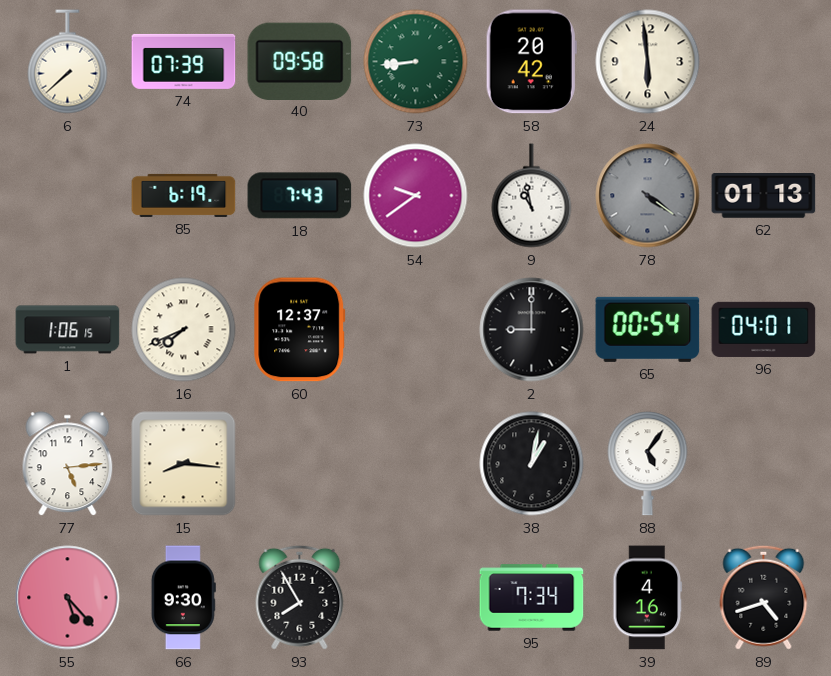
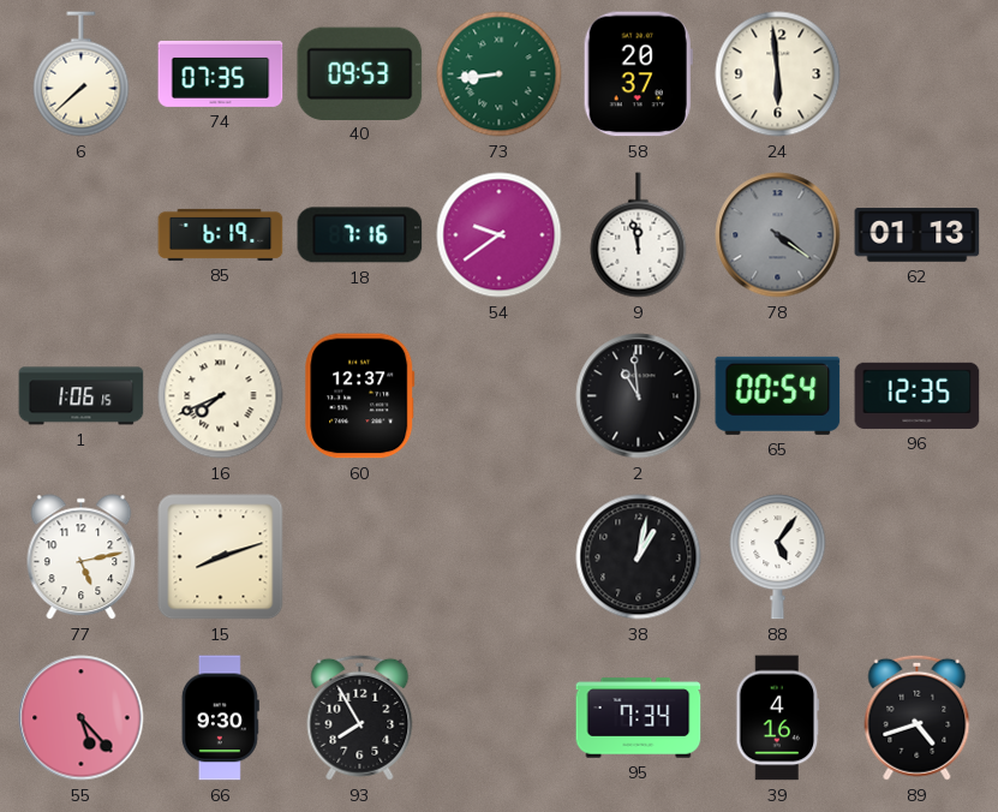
74: 07:39 -> 07:35
40: 09:58 -> 09:53
58: 20:42 -> 20:37
18: 7:43 -> 7:16
9: 10:58 -> 11:58
2: 9:00 -> 10:59
96: 04:01 -> 12:35
77: 5:14 -> 5:13
15: 8:16 -> 8:12
